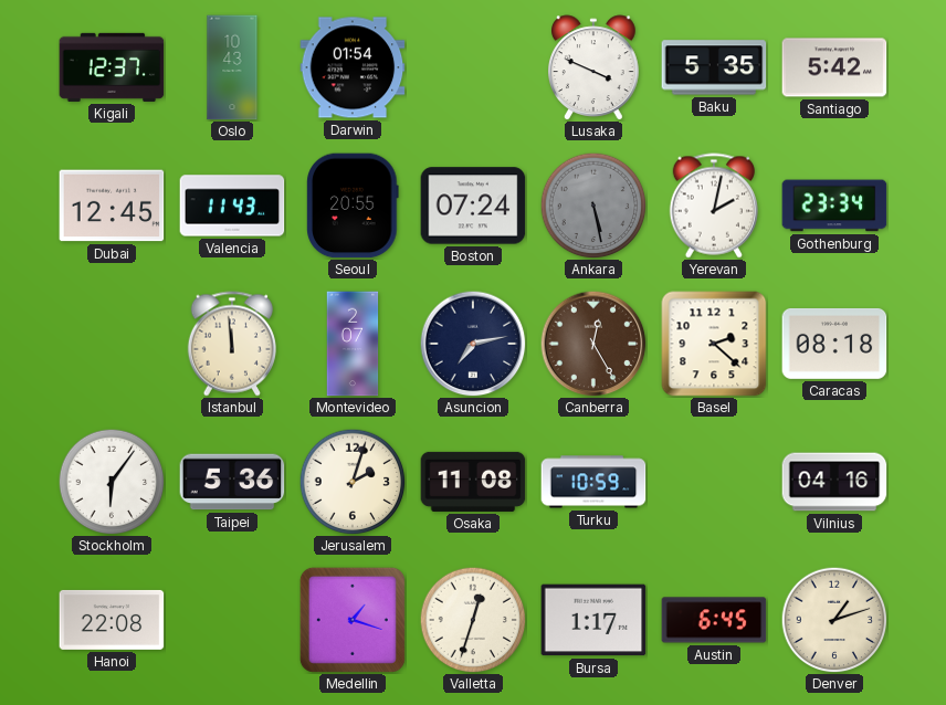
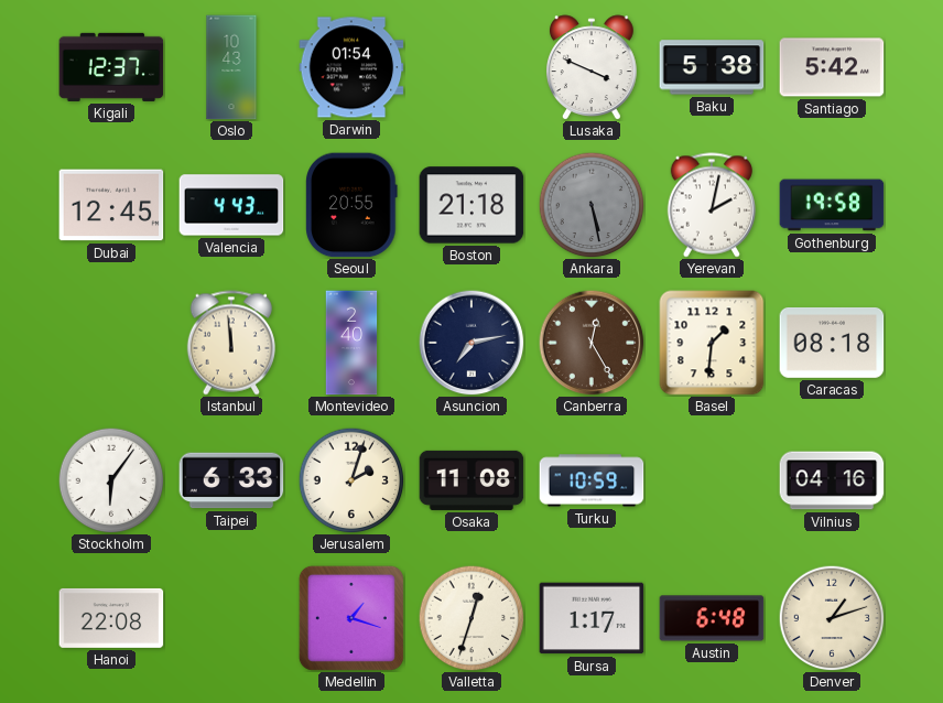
Baku: 5:35 -> 5:38
Valencia: 11:43 -> 4:43
Boston: 07:24 -> 21:18
Gothenburg: 23:34 -> 19:58
Montevideo: 2:07 -> 2:40
Basel: 2:22 -> 1:31
Taipei: 5:36 -> 6:33
Austin: 6:45 -> 6:48
